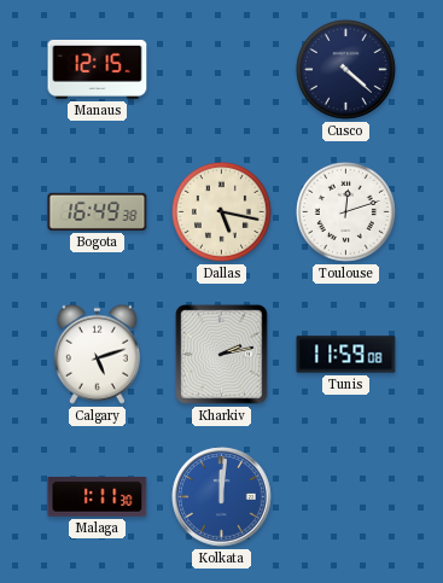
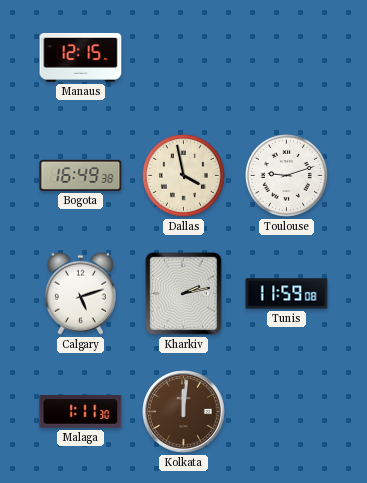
Cusco: 4:22 -> none
Dallas: 5:17 -> 3:58
Toulouse: 12:12 -> 9:12
Kolkata dial: blue -> brown
